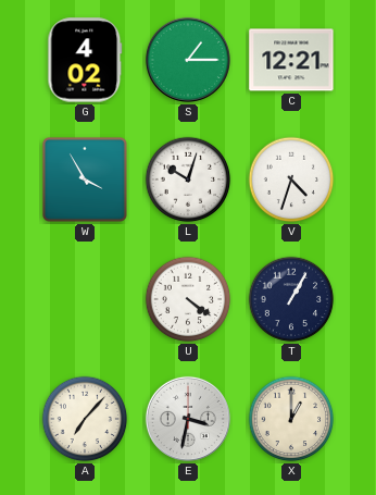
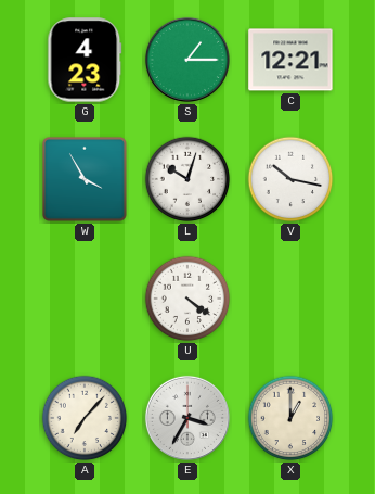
G: 4:02 -> 4:23
V: 4:33 -> 10:17
T: 1:05 -> none
E: 3:32 -> 3:35
